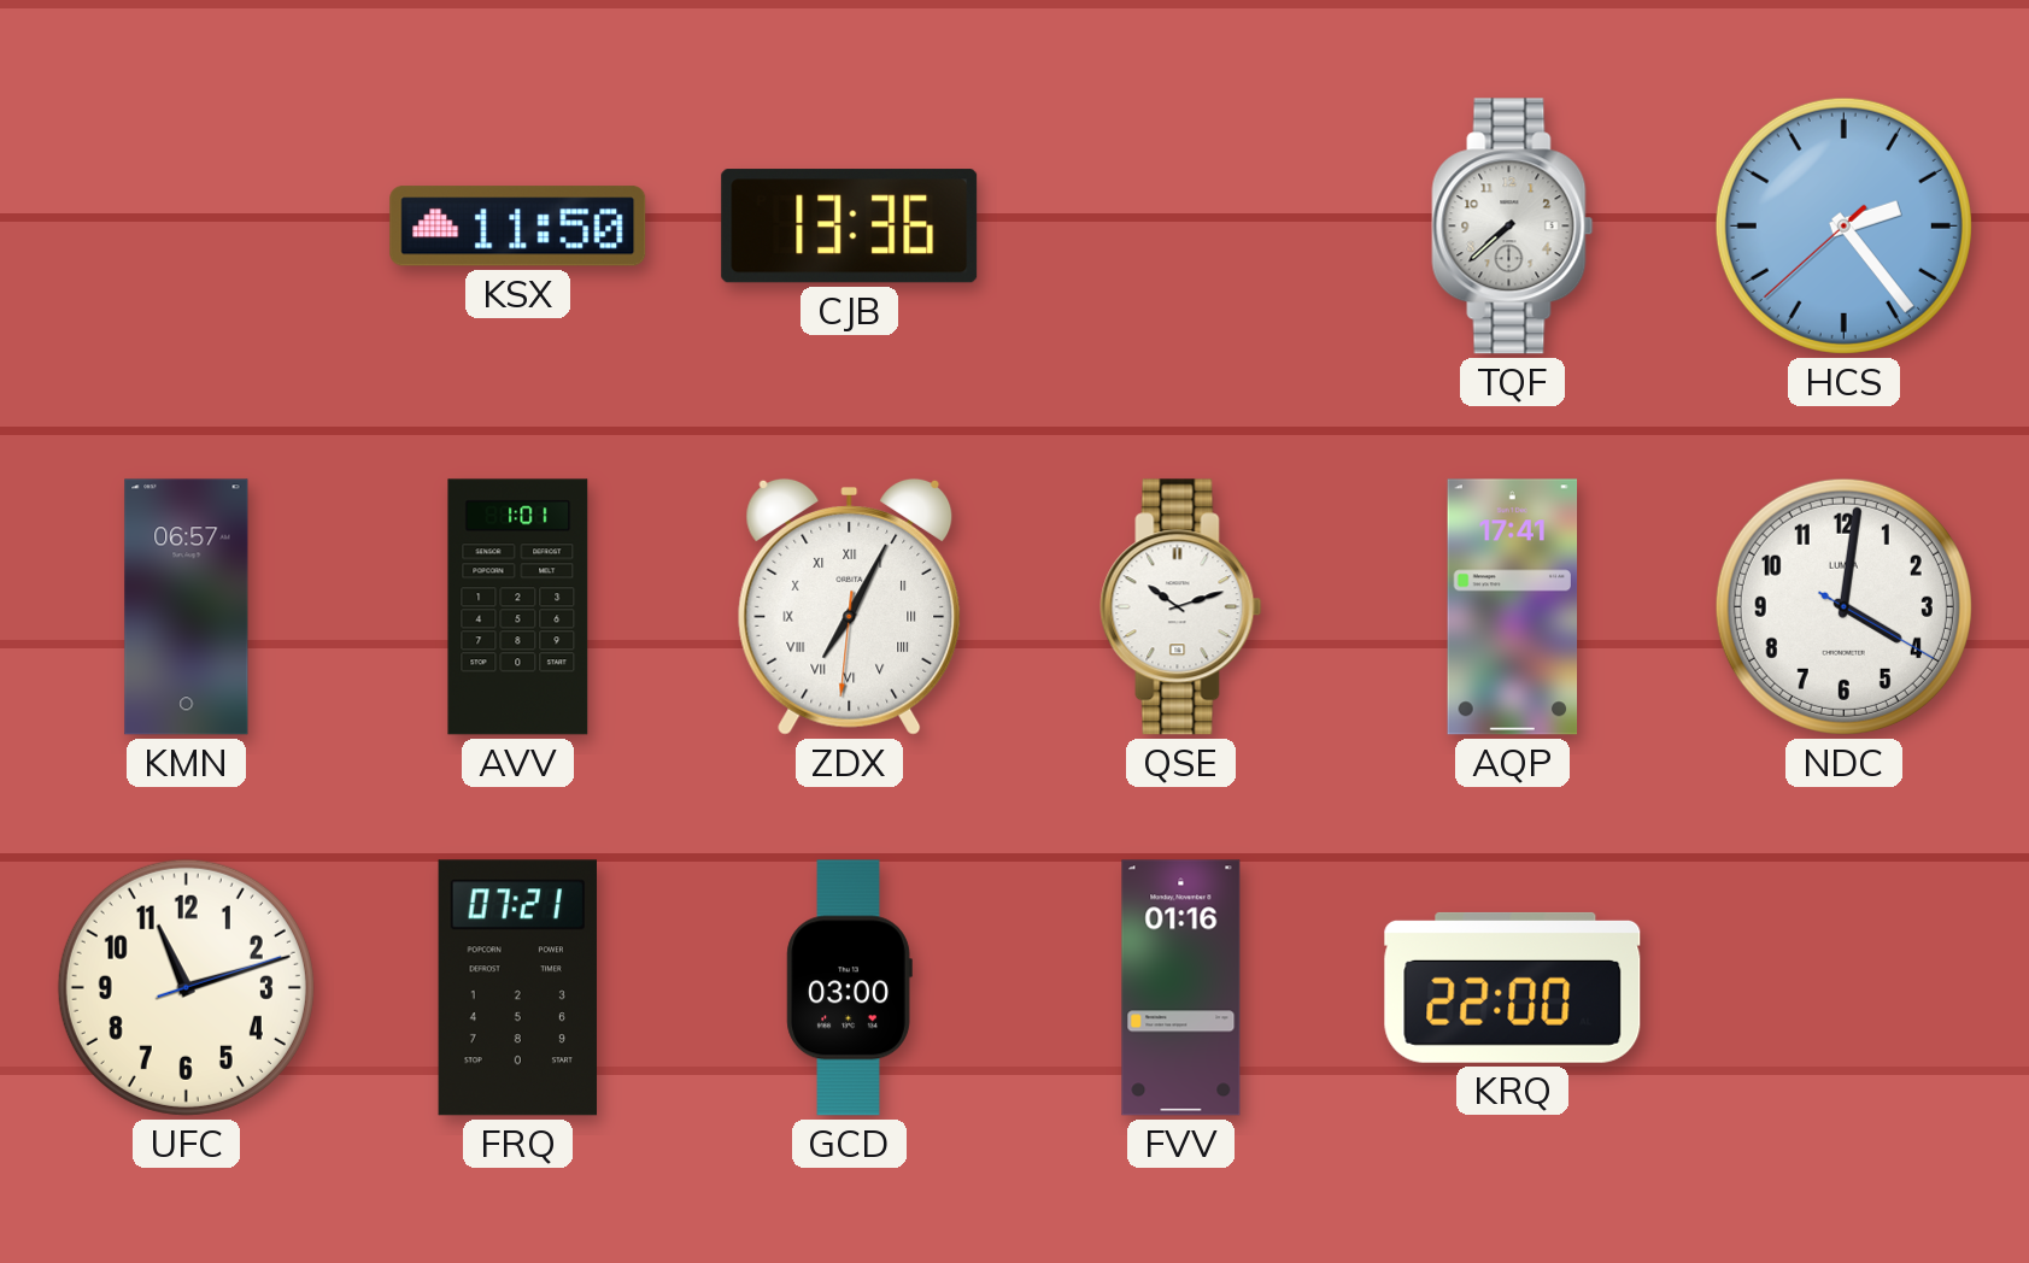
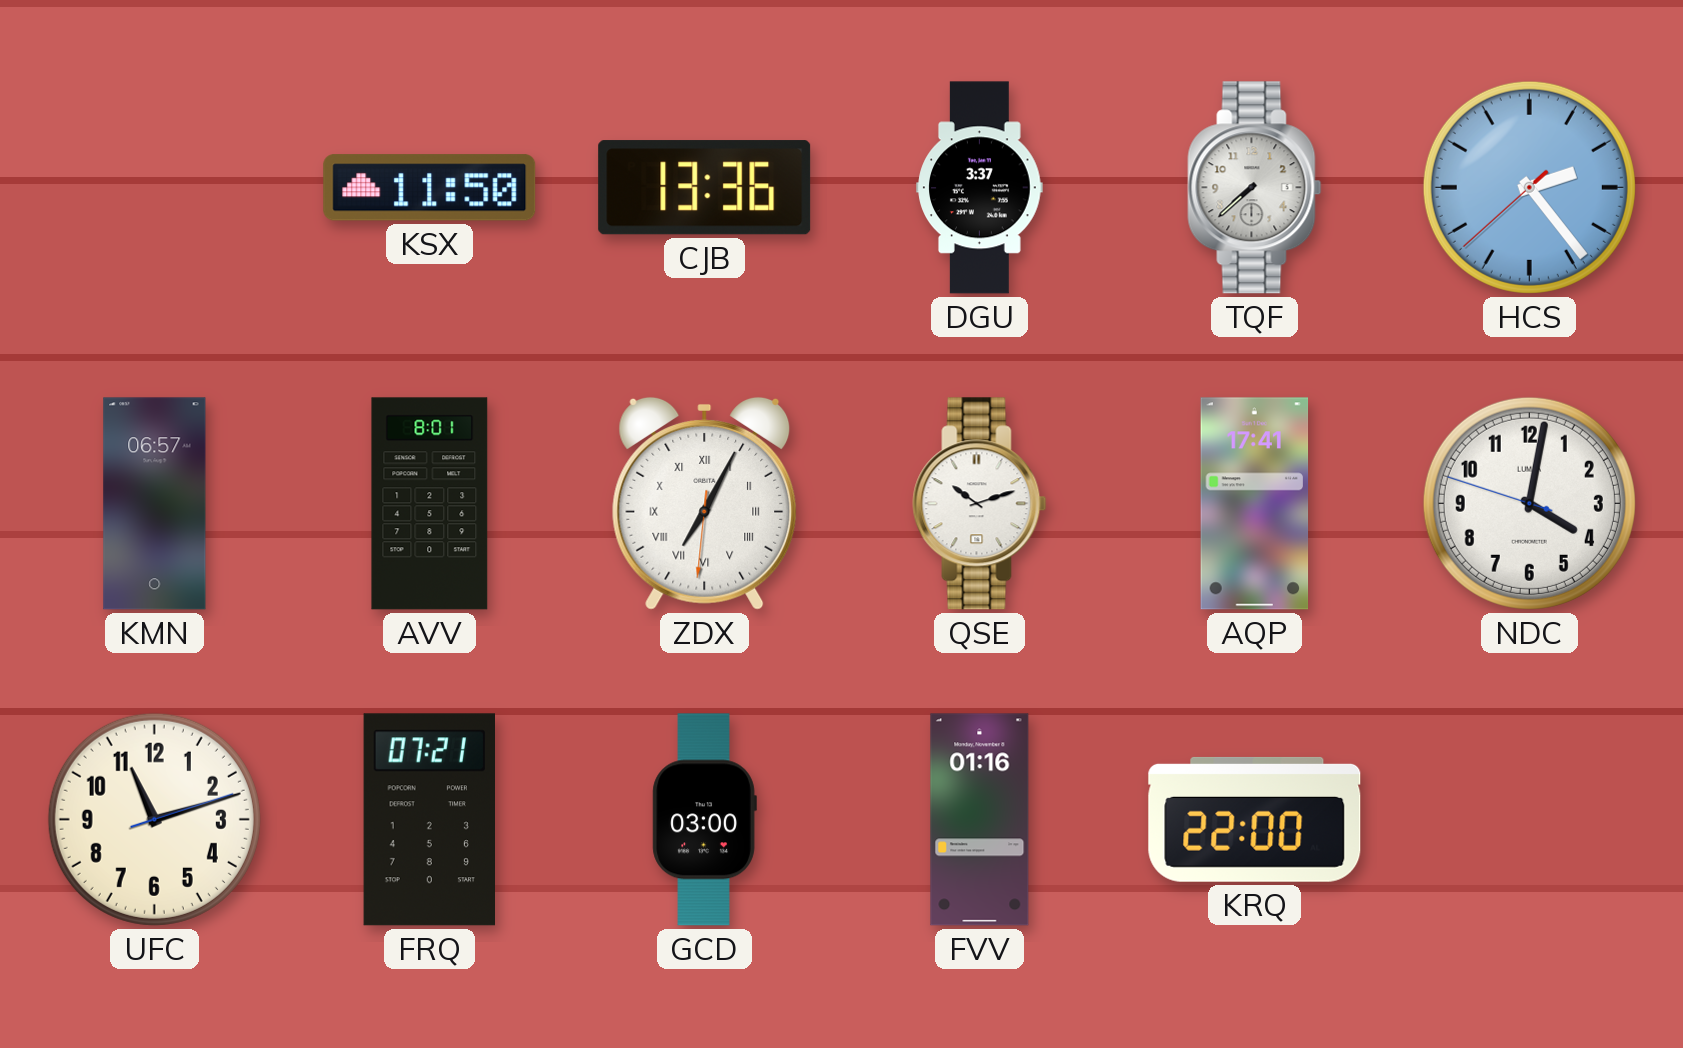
DGU: none -> 3:37
AVV: 1:01 -> 8:01
NDC: 4:01:20 -> 4:01:48
